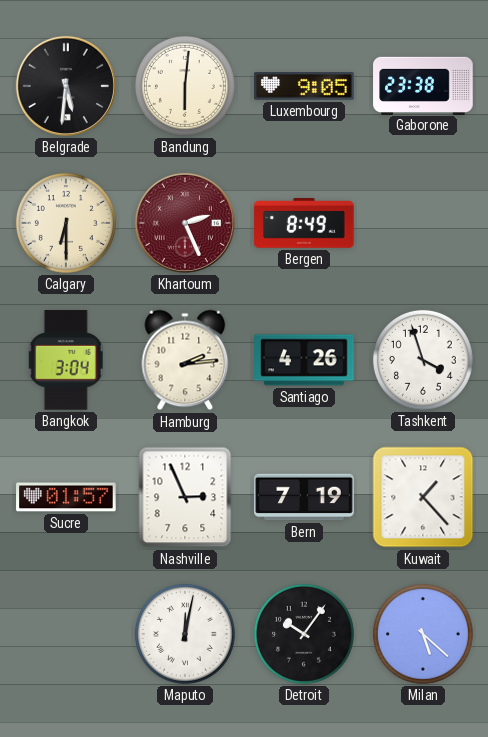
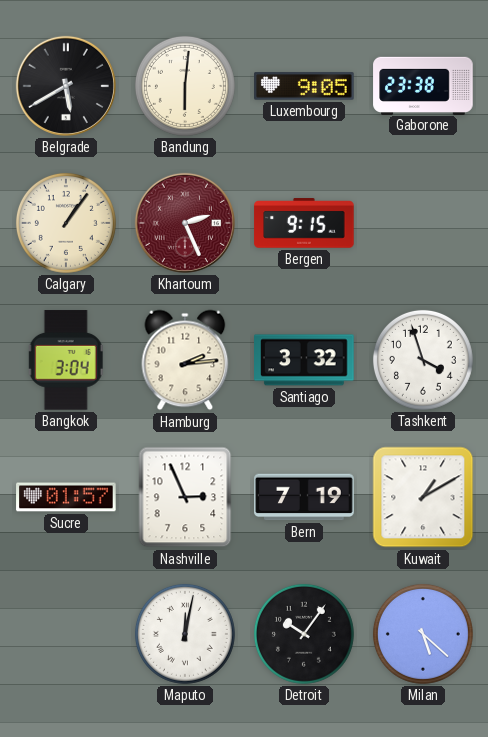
Belgrade: 5:31 -> 5:40
Calgary: 6:30 -> 1:06
Bergen: 8:49 -> 9:15
Santiago: 4:26 -> 3:32
Kuwait: 1:23 -> 1:10
